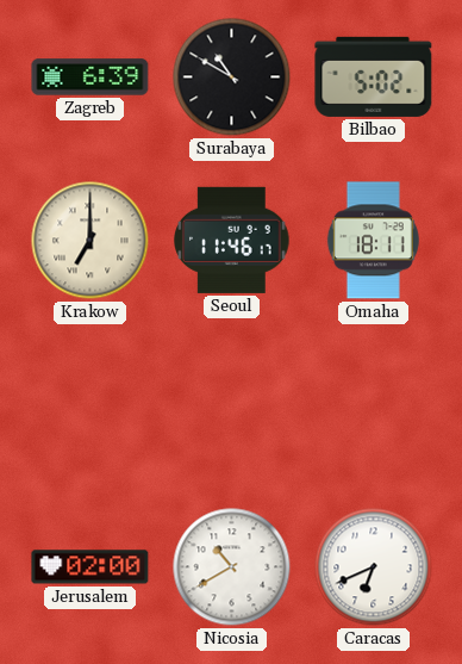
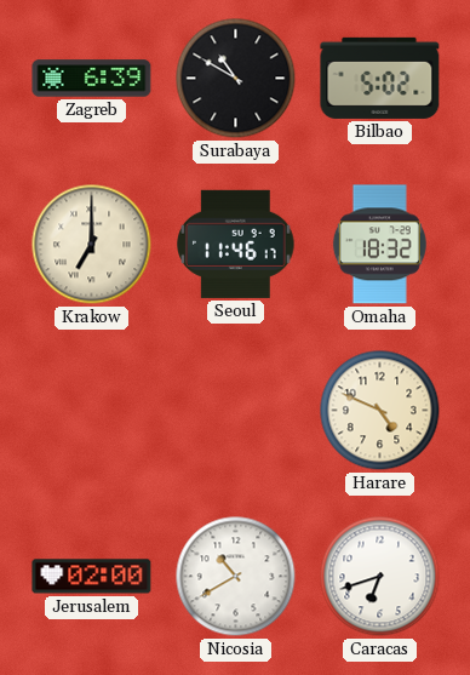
Omaha: 18:11 -> 18:32
Harare: none -> 4:49
Caracas: 6:41 -> 6:42
